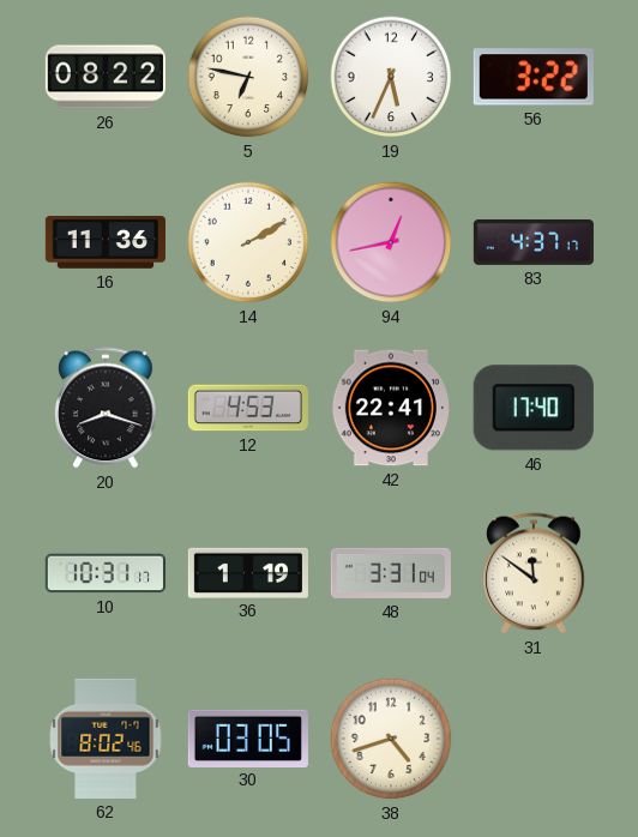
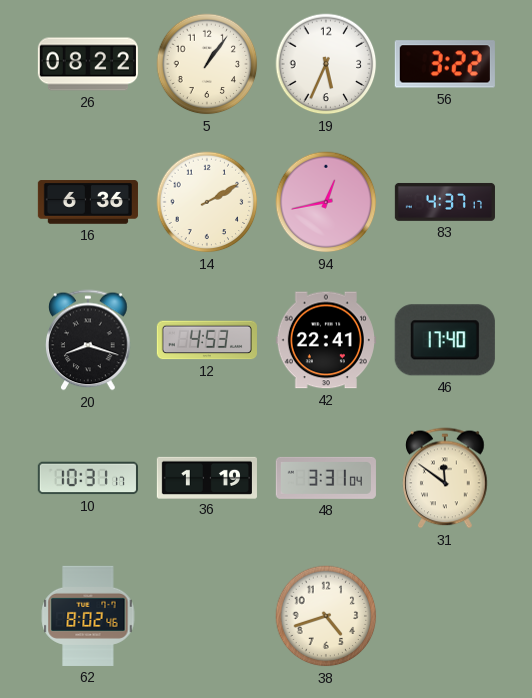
5: 6:47 -> 1:06
16: 11:36 -> 6:36
30: 03:05 -> none
